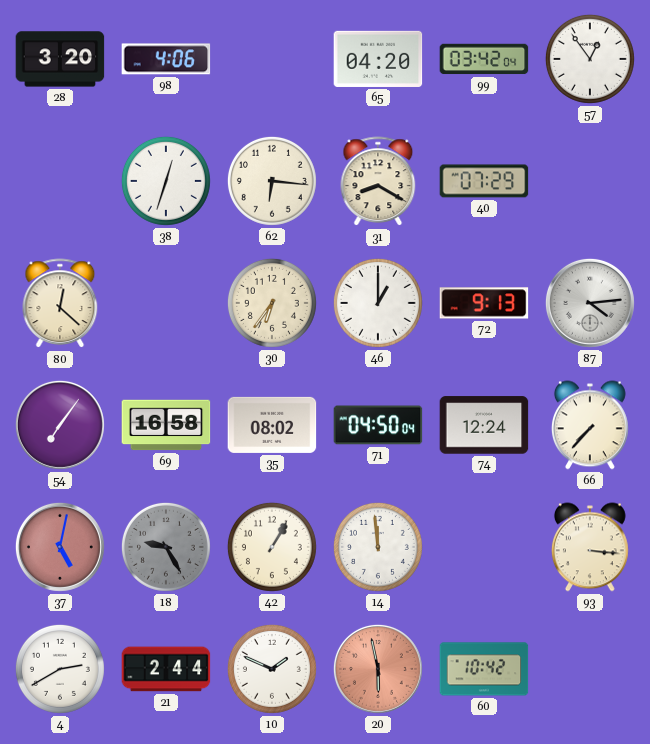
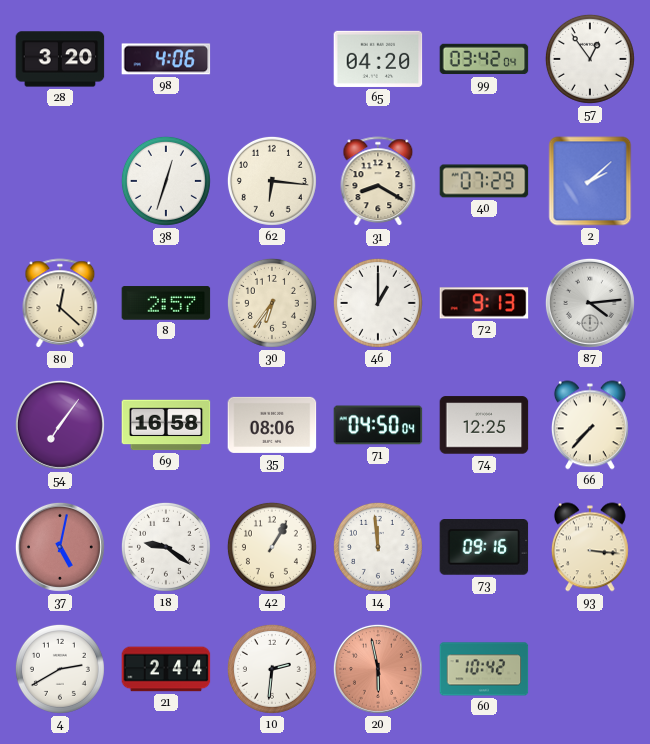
2: none -> 2:08
8: none -> 2:57
35: 08:02 -> 08:06
74: 12:24 -> 12:25
18: 9:25 -> 9:21
18 dial: grey -> white
73: none -> 09:16
10: 1:49 -> 2:31
